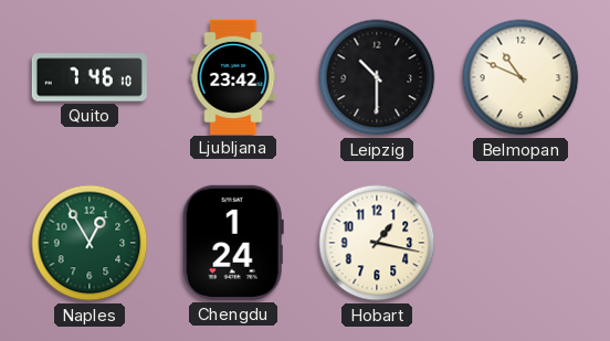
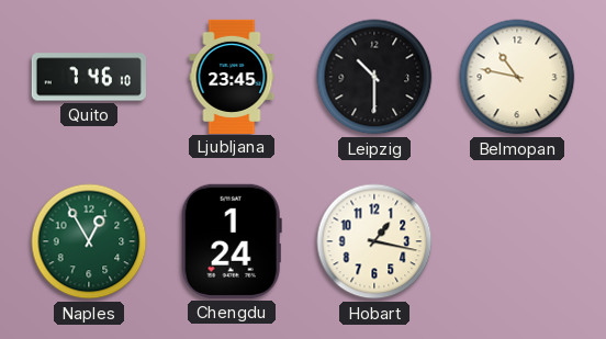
Ljubljana: 23:42 -> 23:45
Belmopan: 10:49 -> 10:47
